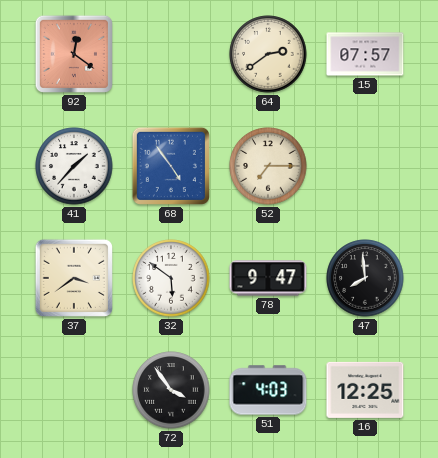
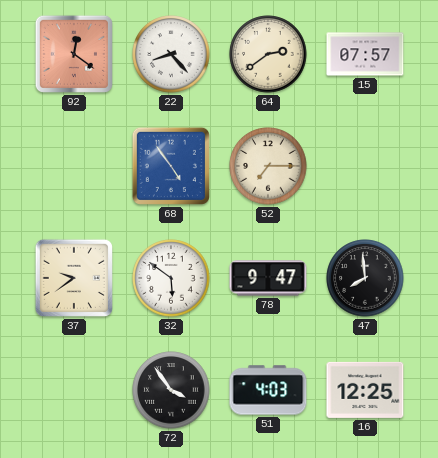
22: none -> 8:23
41: 1:37 -> none
37: 3:39 -> 9:39
